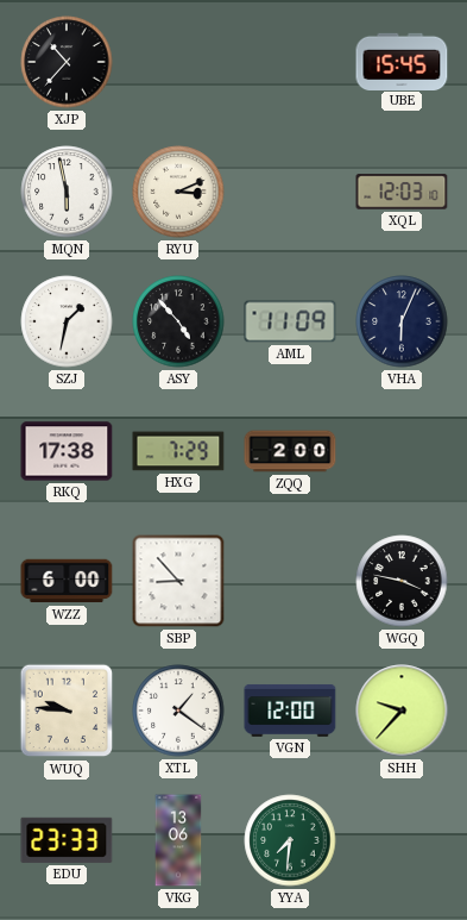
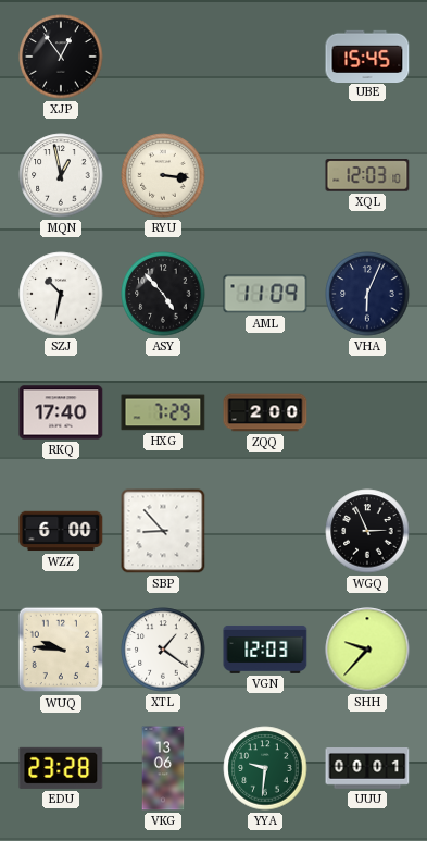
XJP: 10:37 -> 12:54
MQN: 5:58 -> 12:58
RYU: 3:11 -> 3:16
SZJ: 1:32 -> 10:32
RKQ: 17:38 -> 17:40
WGQ: 3:47 -> 2:56
VGN: 12:00 -> 12:03
EDU: 23:33 -> 23:28
YYA: 7:31 -> 9:31
UUU: none -> 00:01
